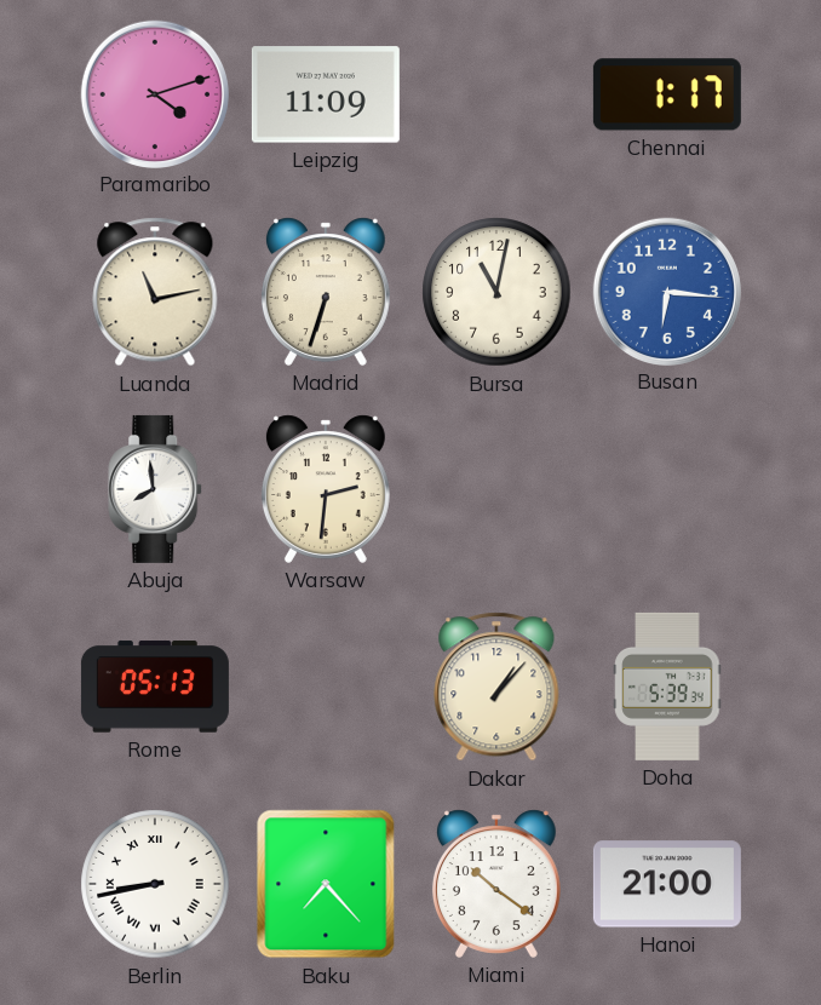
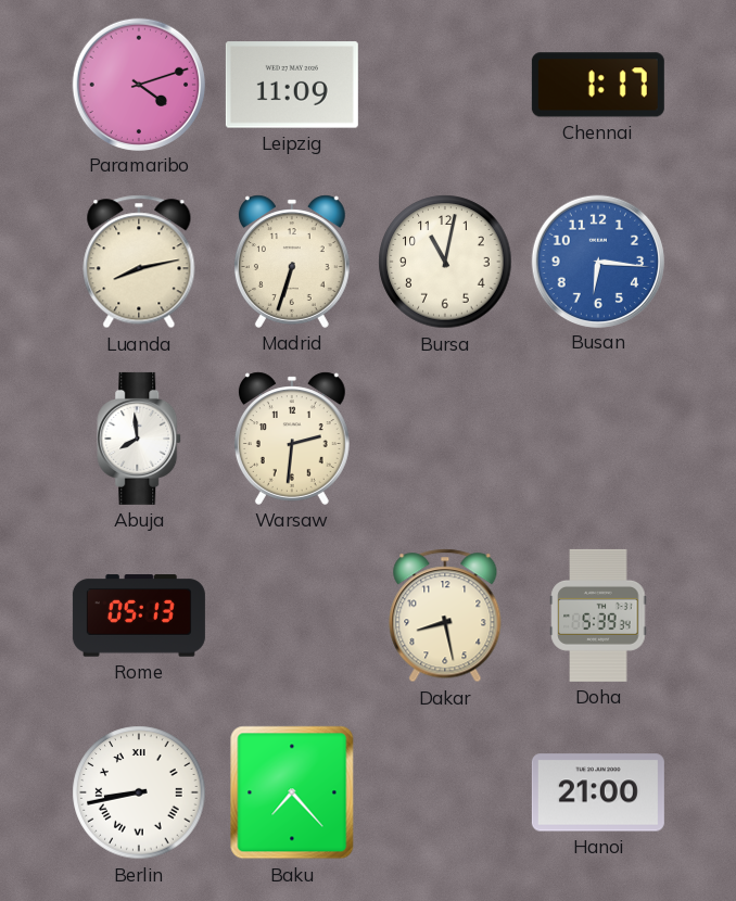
Luanda: 11:13 -> 8:13
Dakar: 1:07 -> 8:28
Miami: 10:21 -> none
